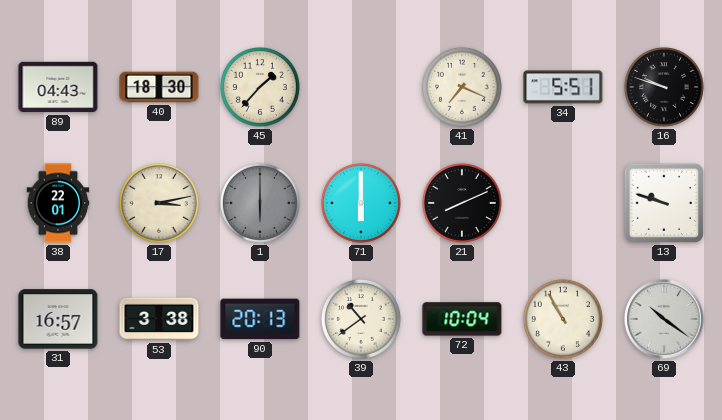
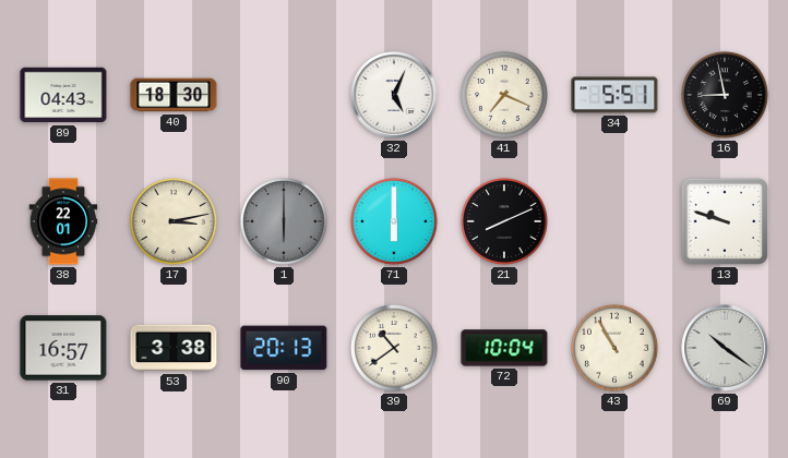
45: 1:37 -> none
32: none -> 5:04
16: 9:48 -> 8:58
